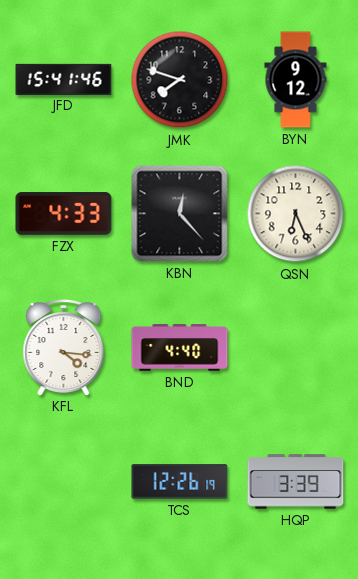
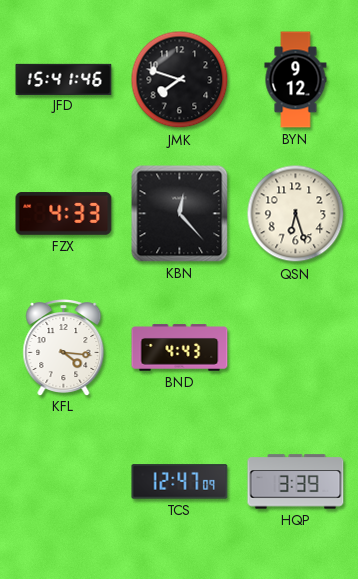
QSN: 6:26 -> 6:27
BND: 4:40 -> 4:43
TCS: 12:26 -> 12:47
